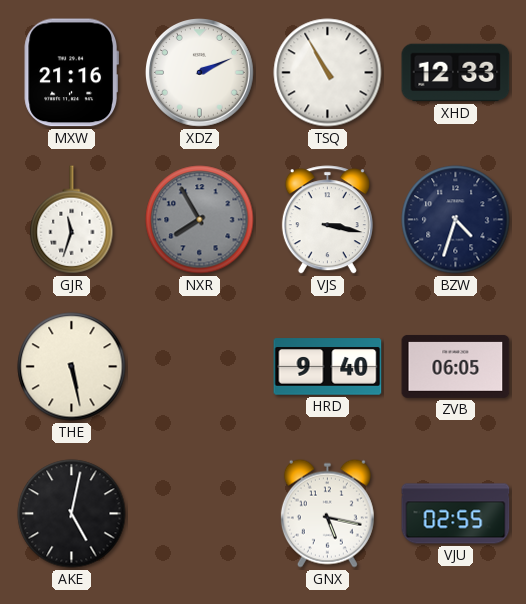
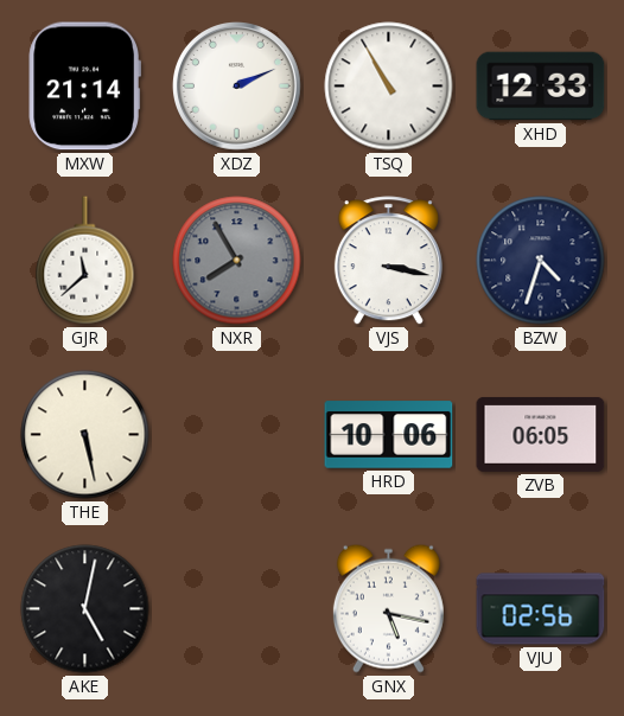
MXW: 21:16 -> 21:14
GJR: 11:33 -> 11:38
HRD: 9:40 -> 10:06
VJU: 02:55 -> 02:56
